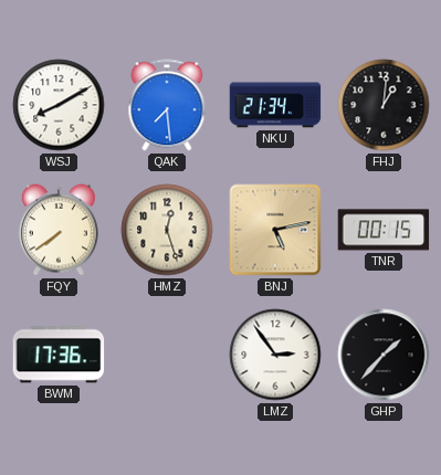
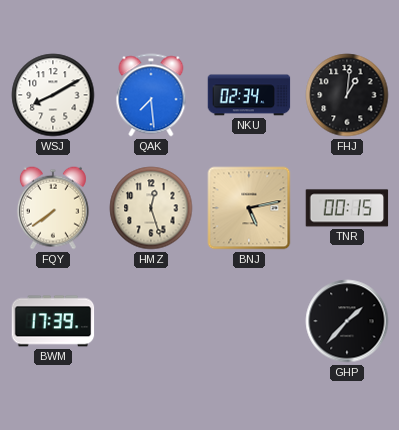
NKU: 21:34 -> 02:34
BWM: 17:36 -> 17:39
LMZ: 2:54 -> none
